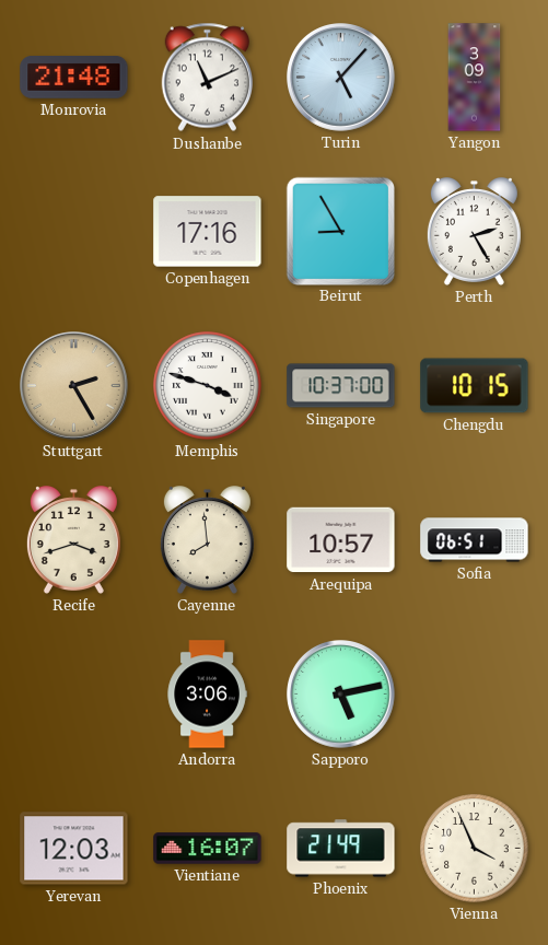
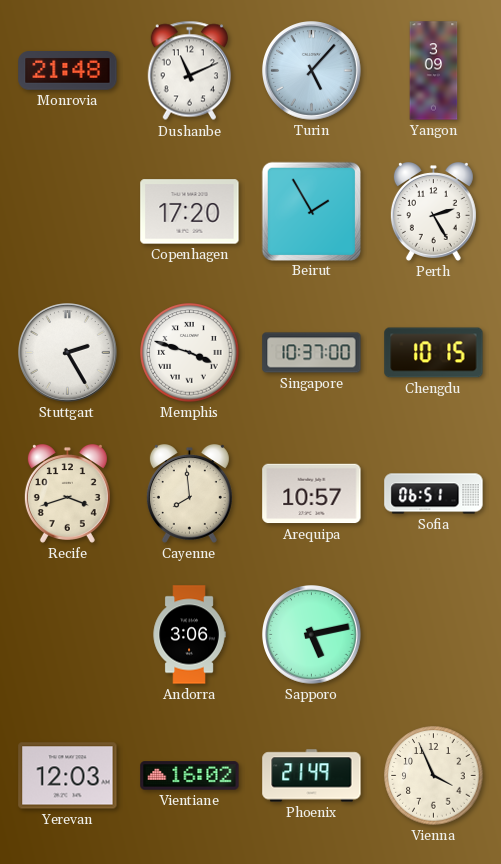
Copenhagen: 17:16 -> 17:20
Beirut: 8:55 -> 1:55
Stuttgart dial: champagne -> white
Vientiane: 16:07 -> 16:02
